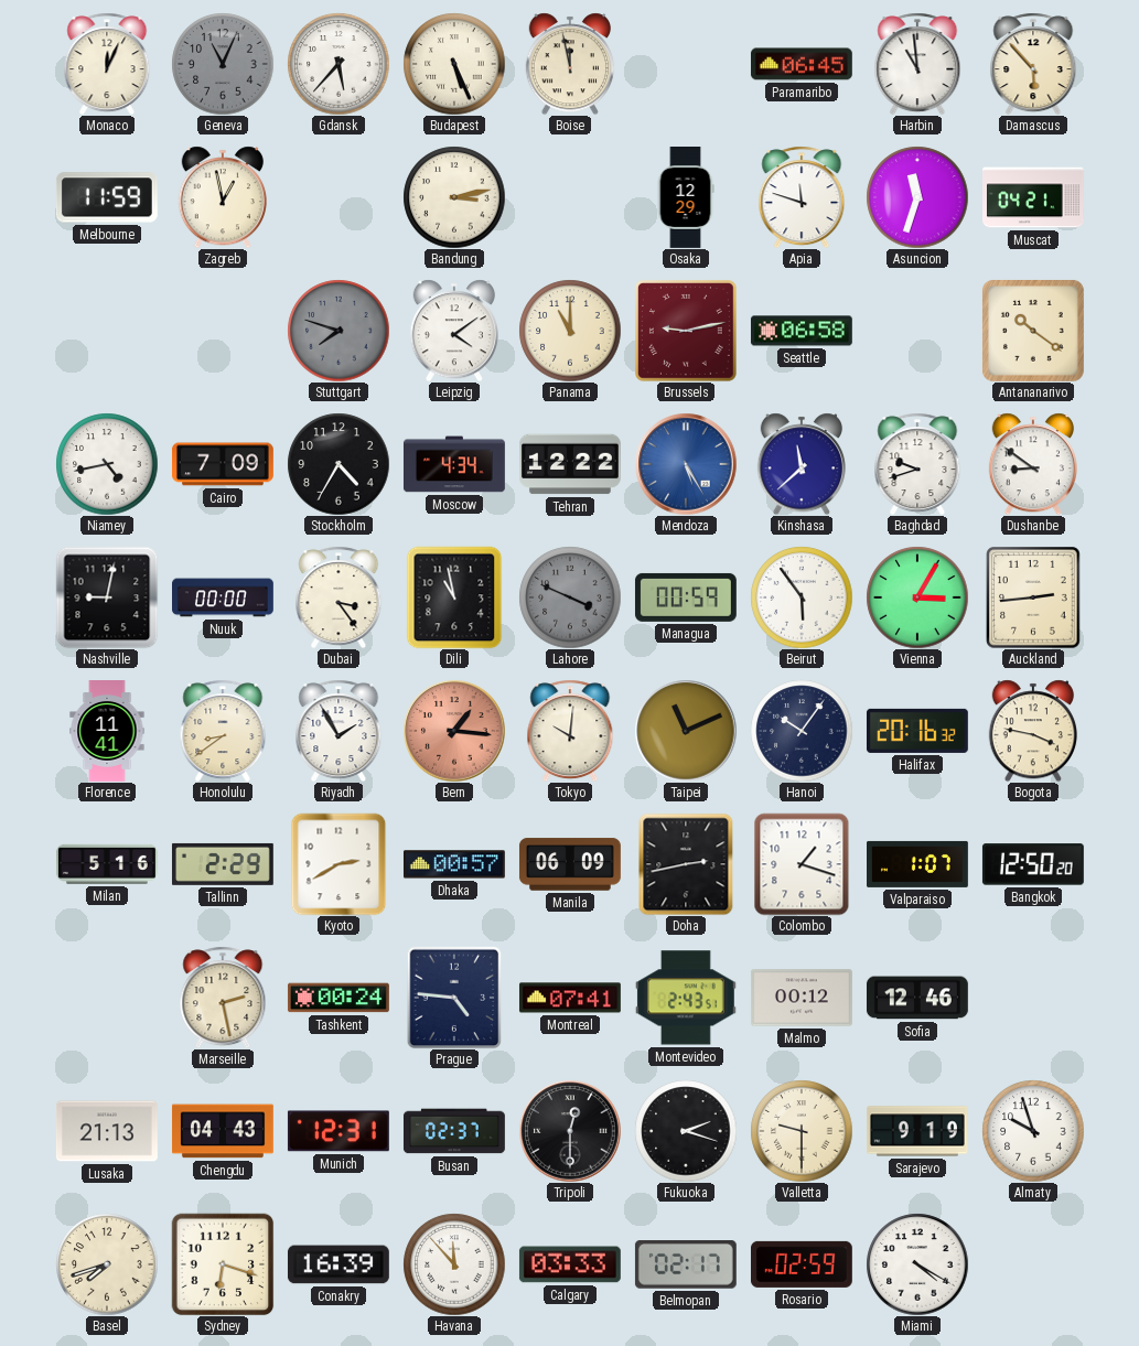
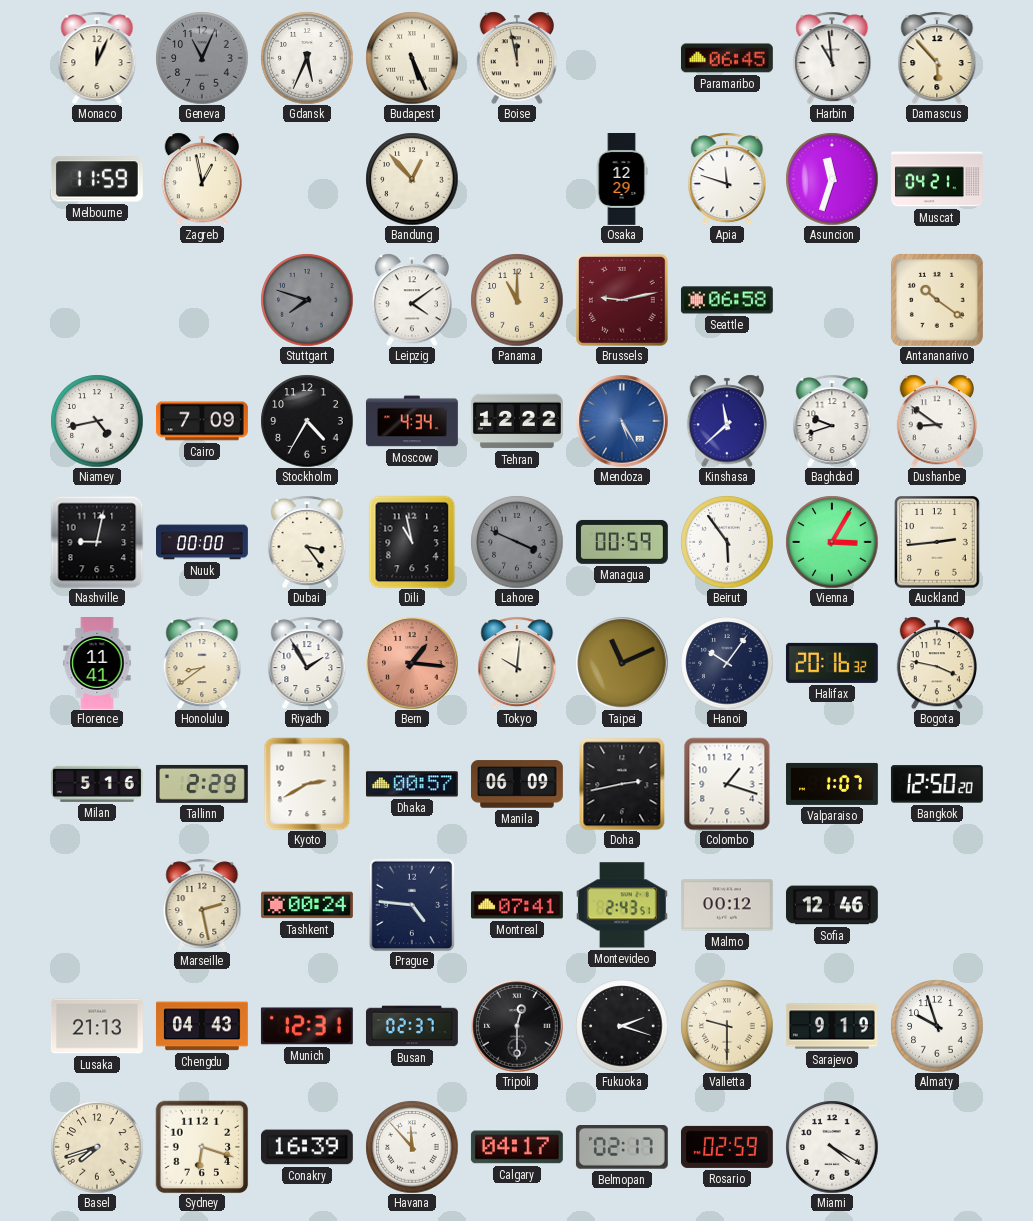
Gdansk: 5:37 -> 5:34
Bandung: 3:13 -> 12:53
Calgary: 03:33 -> 04:17
